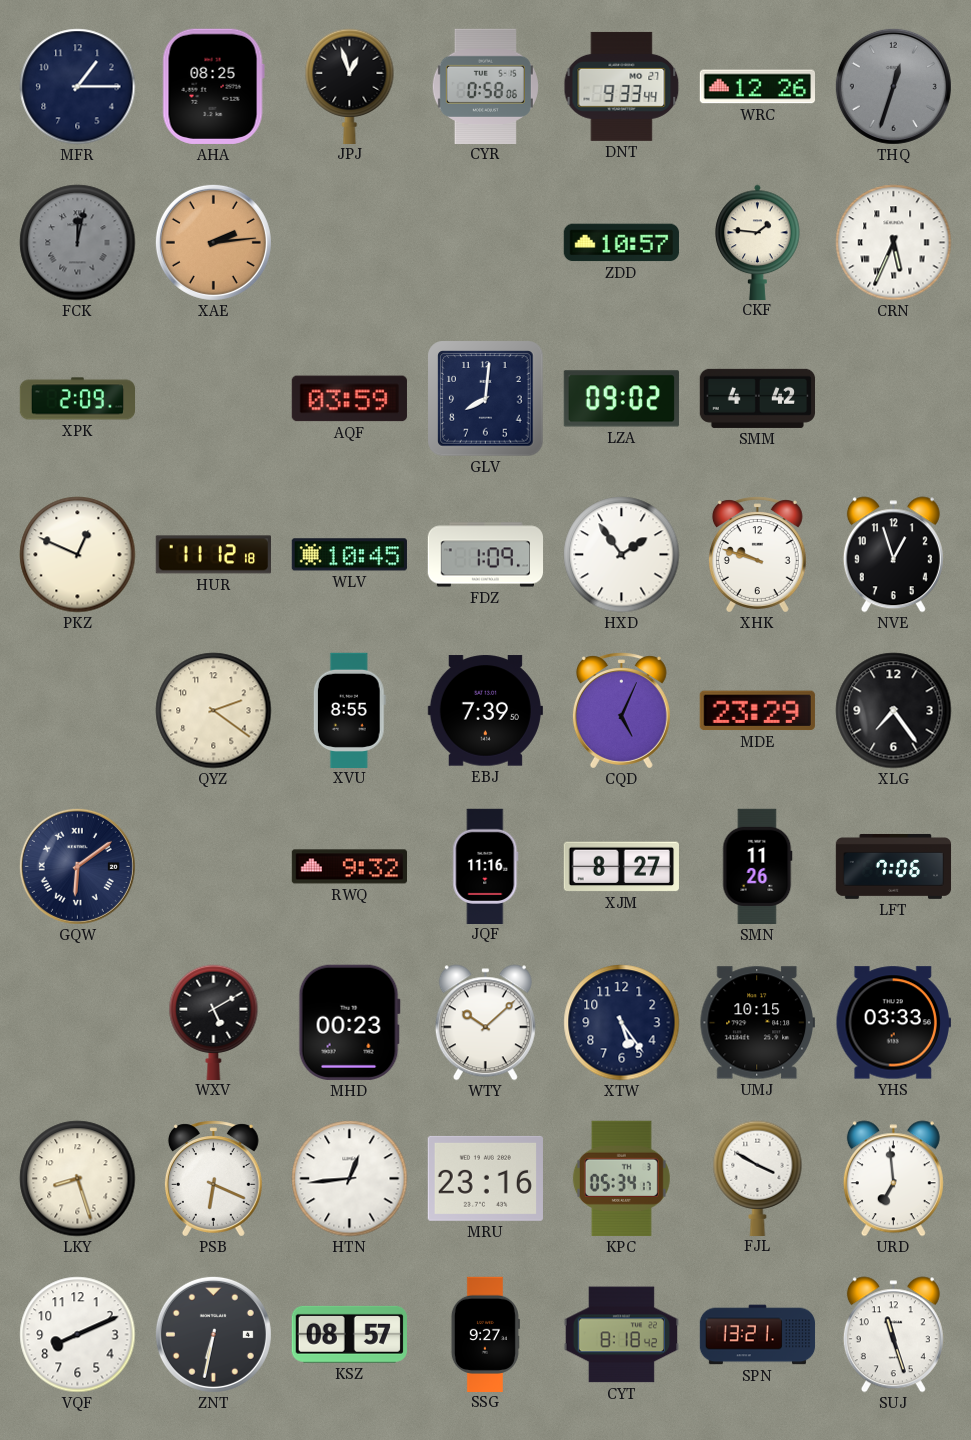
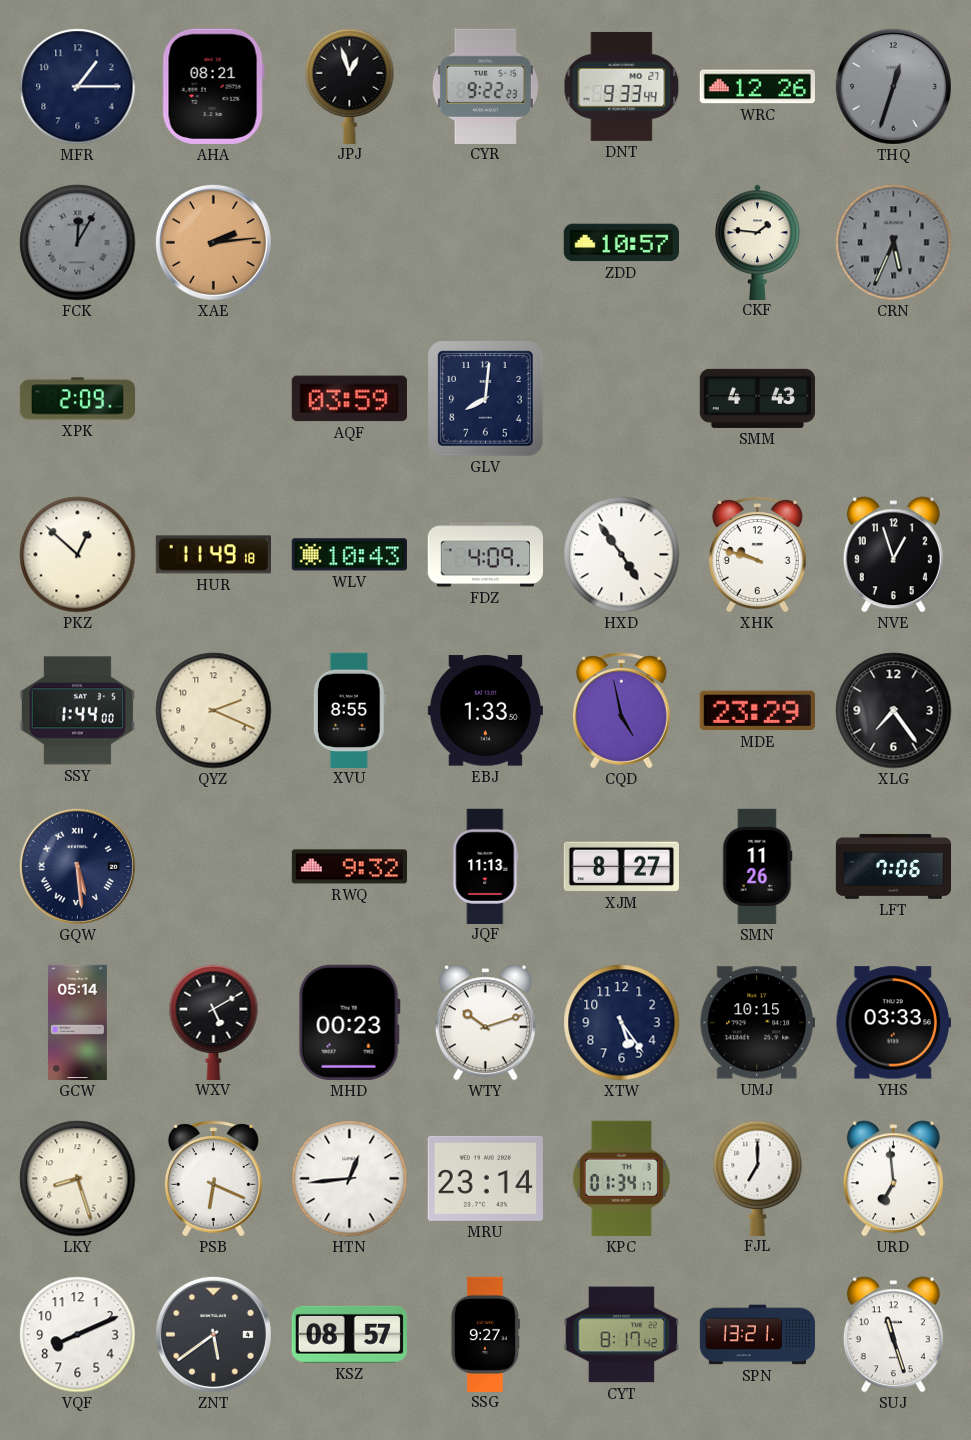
AHA: 08:25 -> 08:21
CYR: 0:58 -> 9:22
FCK: 12:02 -> 12:05
CRN dial: white -> grey
LZA: 09:02 -> none
SMM: 4:42 -> 4:43
PKZ: 12:49 -> 12:52
HUR: 11:12 -> 11:49
WLV: 10:45 -> 10:43
FDZ: 1:09 -> 4:09
HXD: 1:54 -> 4:54
SSY: none -> 1:44
QYZ: 2:21 -> 2:19
EBJ: 7:39 -> 1:33
CQD: 5:04 -> 4:58
GQW: 6:09 -> 5:29
JQF: 11:16 -> 11:13
GCW: none -> 05:14
WTY: 10:08 -> 10:12
MRU: 23:16 -> 23:14
KPC: 05:34 -> 01:34
FJL: 3:50 -> 7:00
ZNT: 6:32 -> 5:39
CYT: 8:18 -> 8:17
